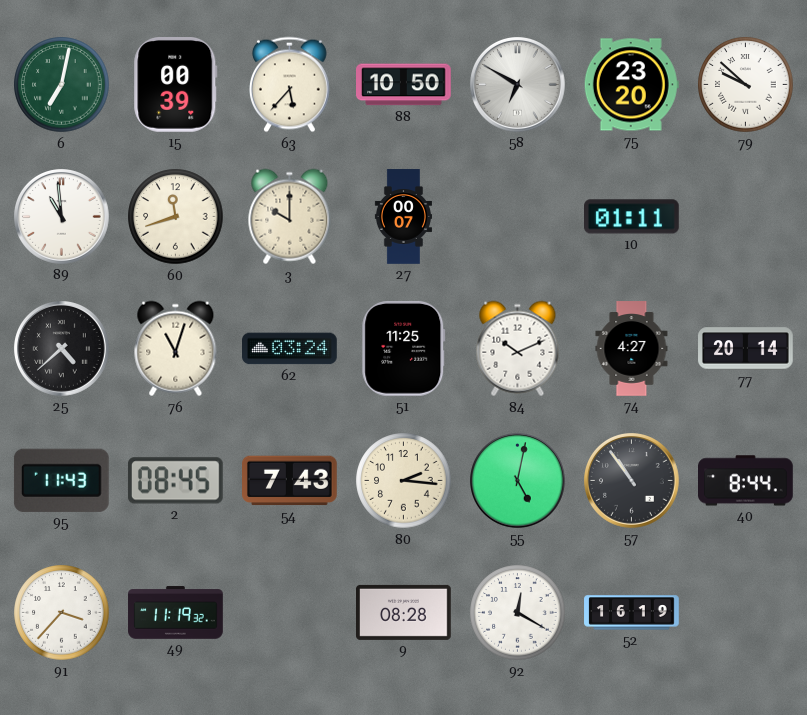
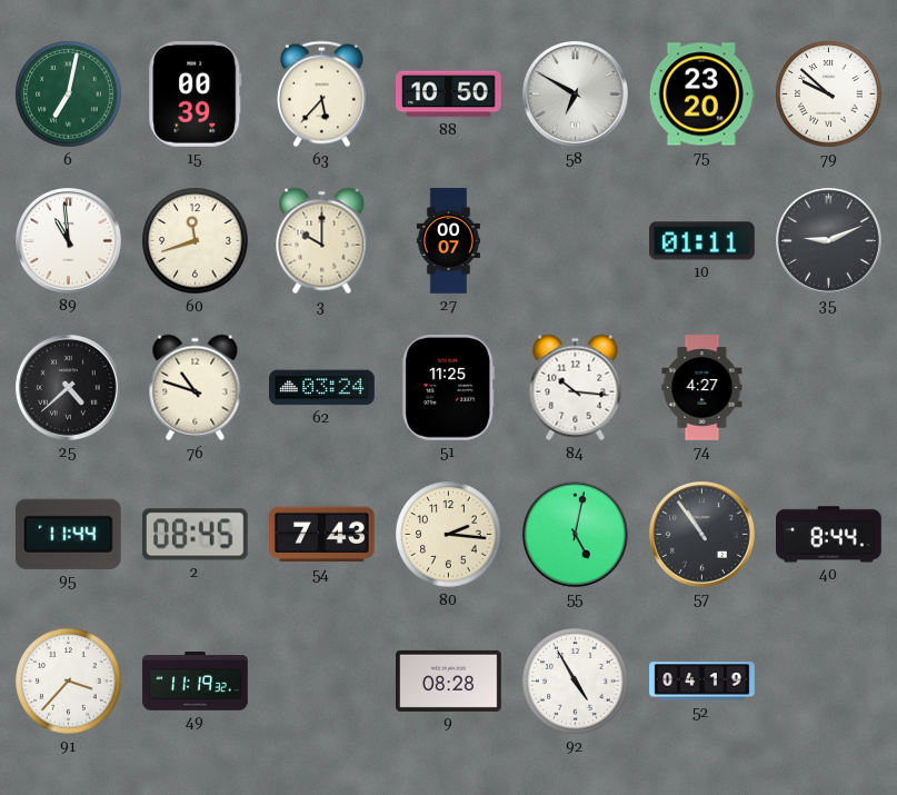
35: none -> 9:11
76: 11:03 -> 10:48
84: 10:11 -> 10:16
77: 20:14 -> none
95: 11:43 -> 11:44
92: 12:20 -> 4:55
52: 16:19 -> 04:19
